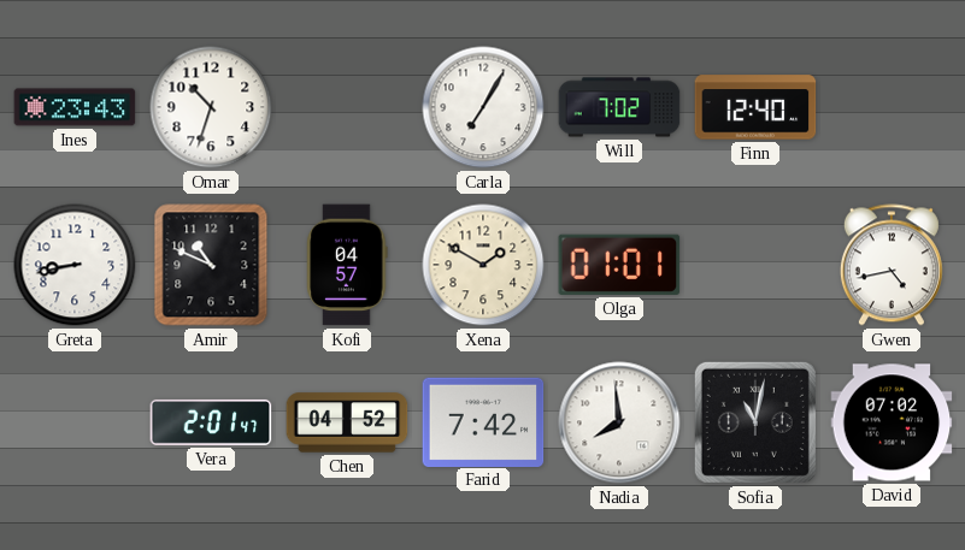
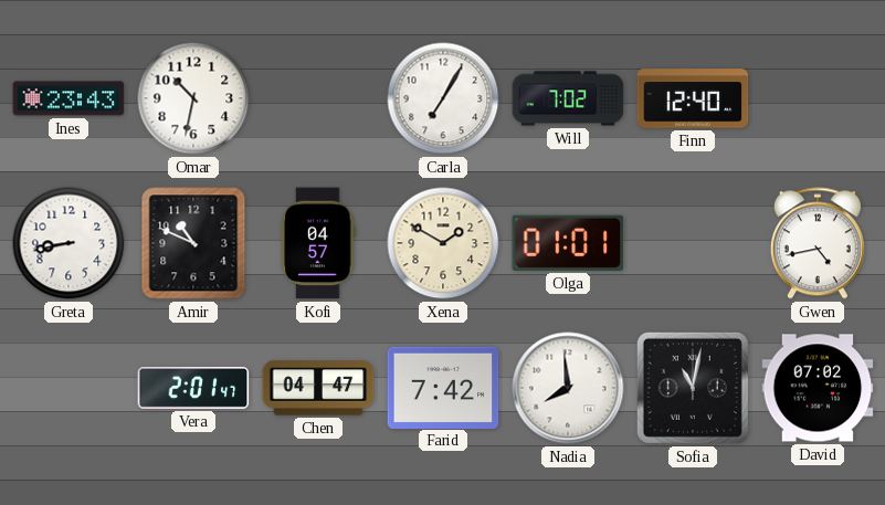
Omar: 10:33 -> 10:32
Chen: 04:52 -> 04:47
